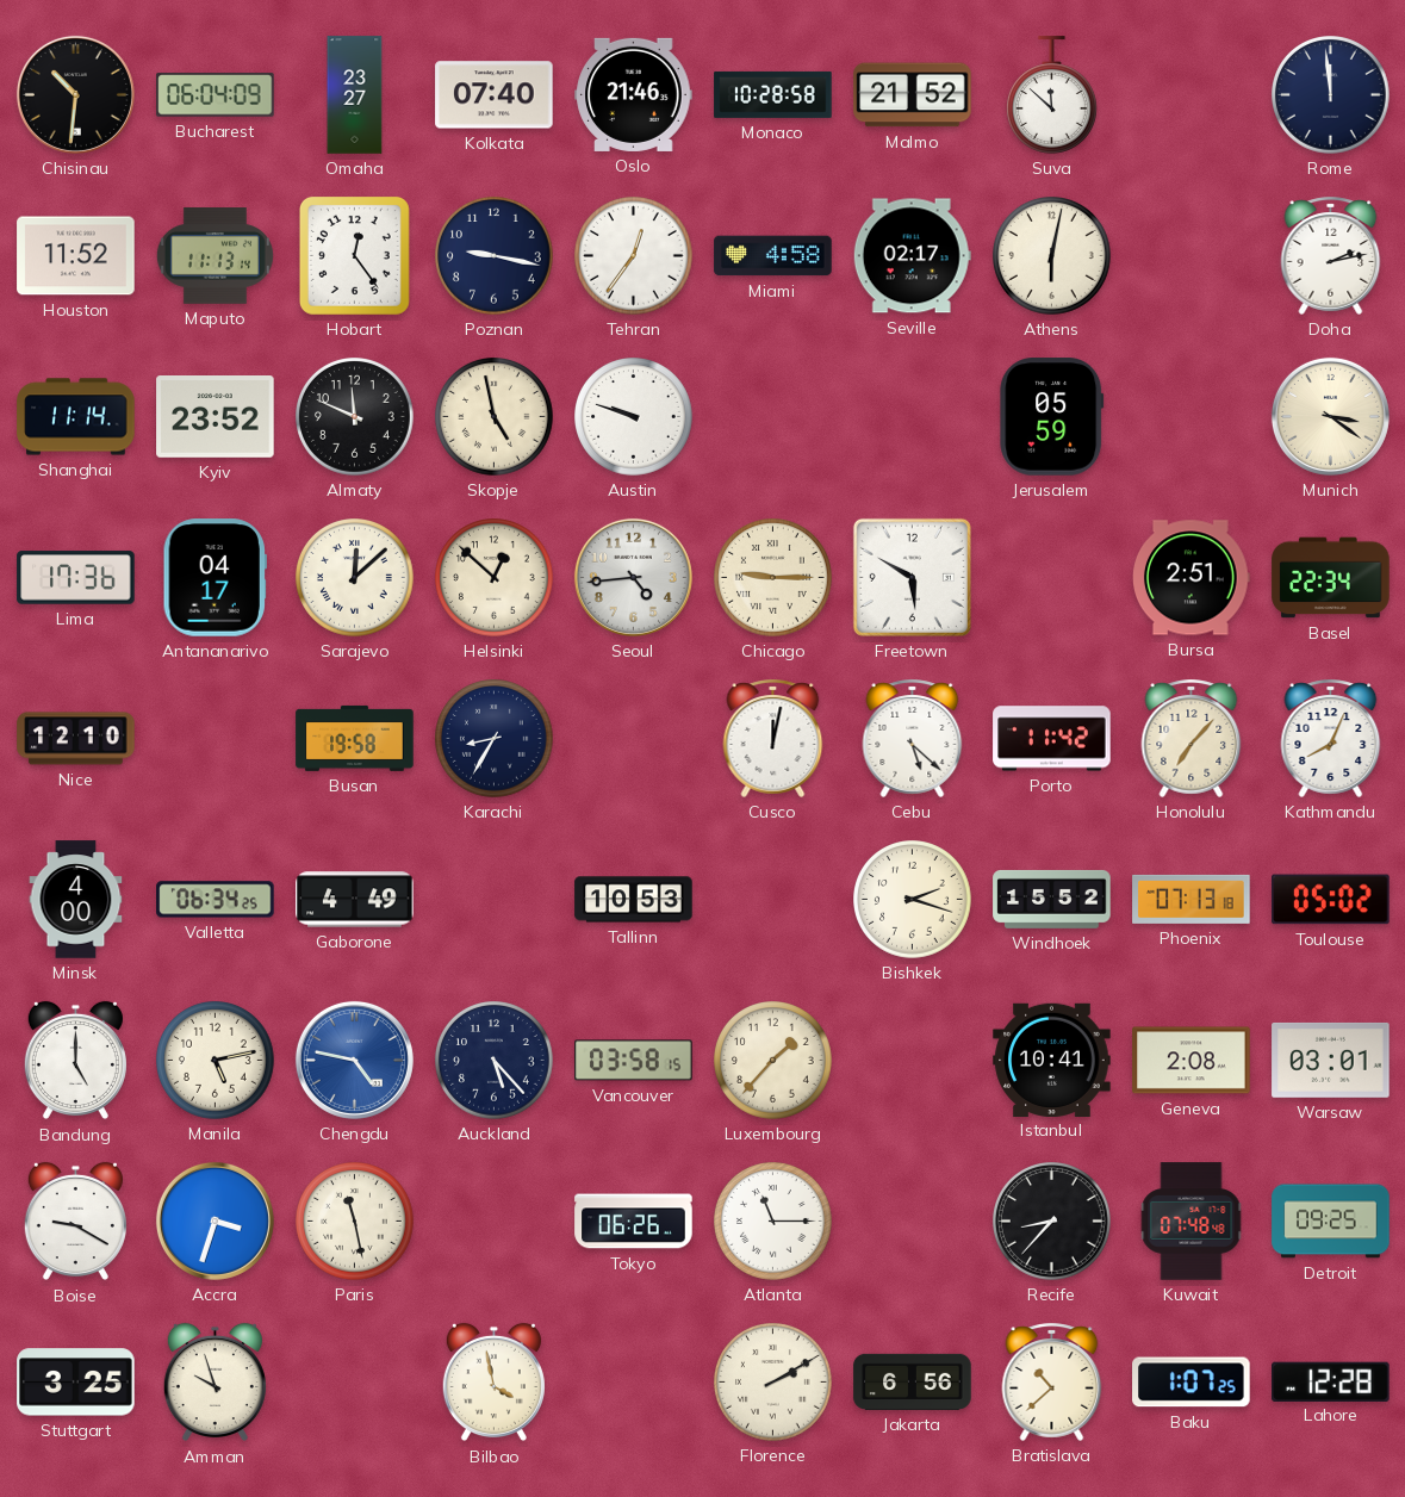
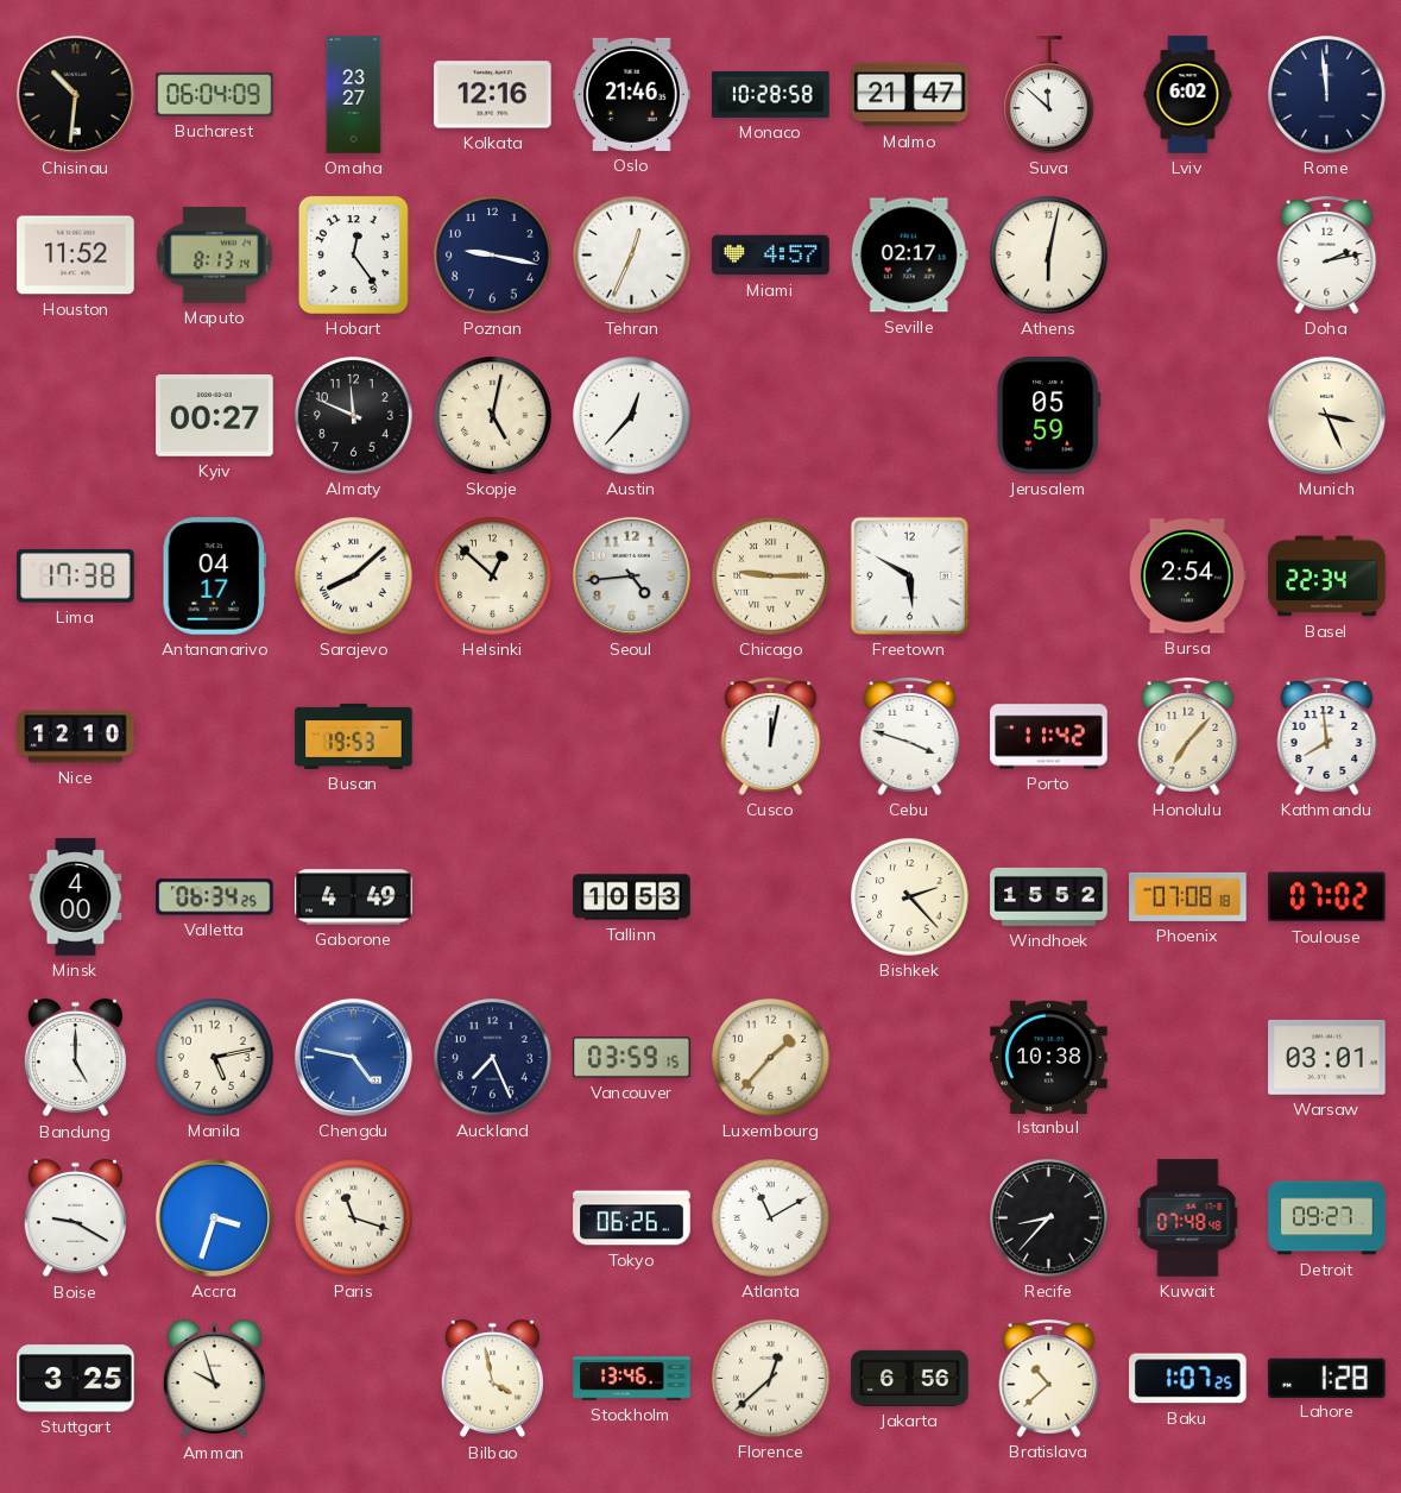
Kolkata: 07:40 -> 12:16
Malmo: 21:52 -> 21:47
Lviv: none -> 6:02
Maputo: 11:13 -> 8:13
Tehran: 12:36 -> 12:34
Miami: 4:58 -> 4:57
Shanghai: 11:14 -> none
Kyiv: 23:52 -> 00:27
Skopje: 4:58 -> 5:02
Austin: 9:48 -> 12:37
Munich: 3:21 -> 3:26
Lima: 17:36 -> 17:38
Sarajevo: 12:08 -> 8:08
Bursa: 2:51 -> 2:54
Busan: 19:58 -> 19:53
Karachi: 8:35 -> none
Cebu: 5:22 -> 3:48
Kathmandu: 8:04 -> 7:59
Bishkek: 2:18 -> 2:23
Phoenix: 07:13 -> 07:08
Toulouse: 05:02 -> 07:02
Auckland: 5:23 -> 7:26
Vancouver: 03:58 -> 03:59
Istanbul: 10:41 -> 10:38
Geneva: 2:08 -> none
Paris: 11:28 -> 11:18
Atlanta: 11:15 -> 11:10
Detroit: 09:25 -> 09:27
Stockholm: none -> 13:46
Florence: 2:10 -> 12:38
Lahore: 12:28 -> 1:28
